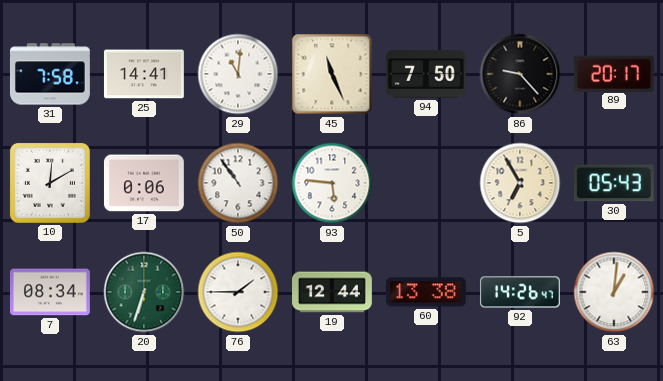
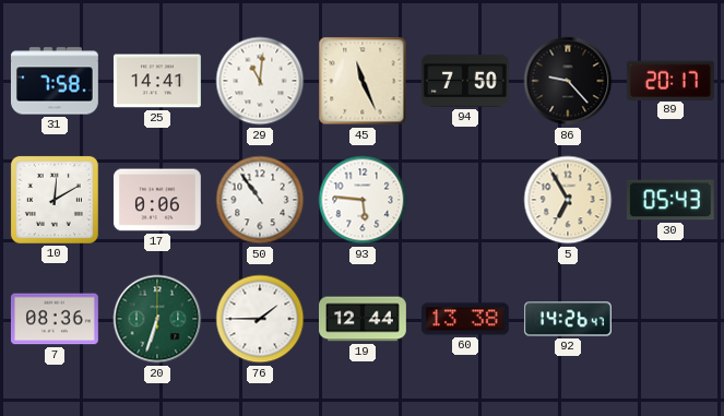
7: 08:34 -> 08:36
63: 1:01 -> none
